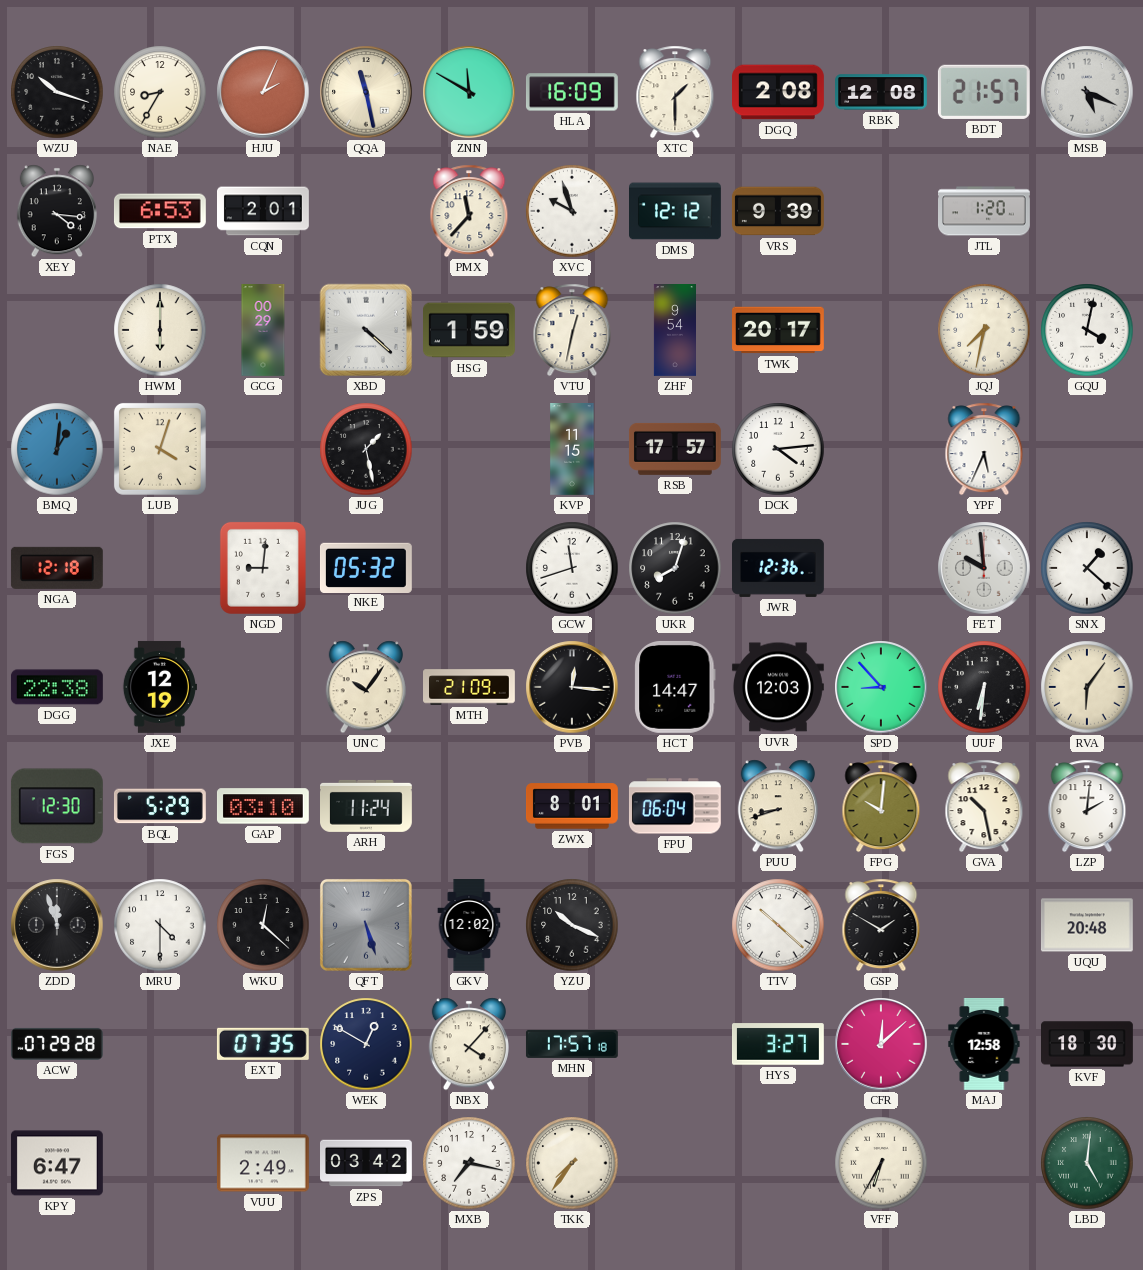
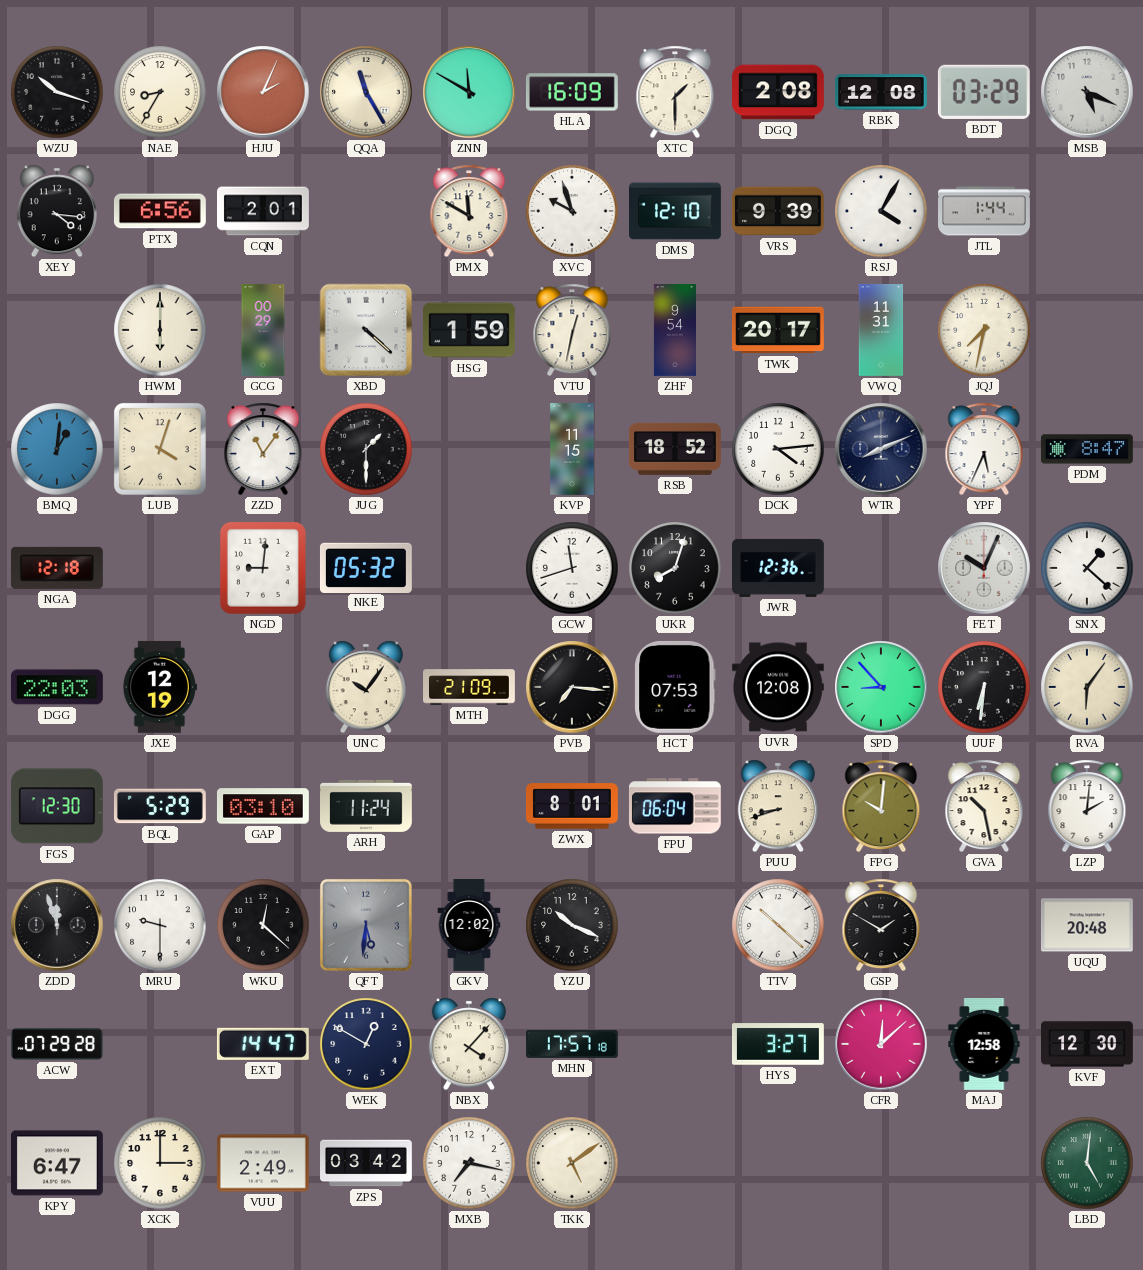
QQA: 11:28 -> 11:25
BDT: 21:57 -> 03:29
PTX: 6:53 -> 6:56
PMX: 11:37 -> 11:50
DMS: 12:12 -> 12:10
RSJ: none -> 4:05
JTL: 1:20 -> 1:44
VWQ: none -> 11:31
GQU: 4:02 -> none
ZZD: none -> 11:06
JUG: 1:28 -> 1:30
RSB: 17:57 -> 18:52
WTR: none -> 8:11
PDM: none -> 8:47
FET: 9:59 -> 10:04
DGG: 22:38 -> 22:03
PVB: 12:16 -> 7:16
HCT: 14:47 -> 07:53
UVR: 12:03 -> 12:08
MRU: 4:30 -> 9:30
QFT: 5:27 -> 5:31
EXT: 07:35 -> 14:47
KVF: 18:30 -> 12:30
XCK: none -> 3:00
TKK: 7:36 -> 5:09
VFF: 6:35 -> none
